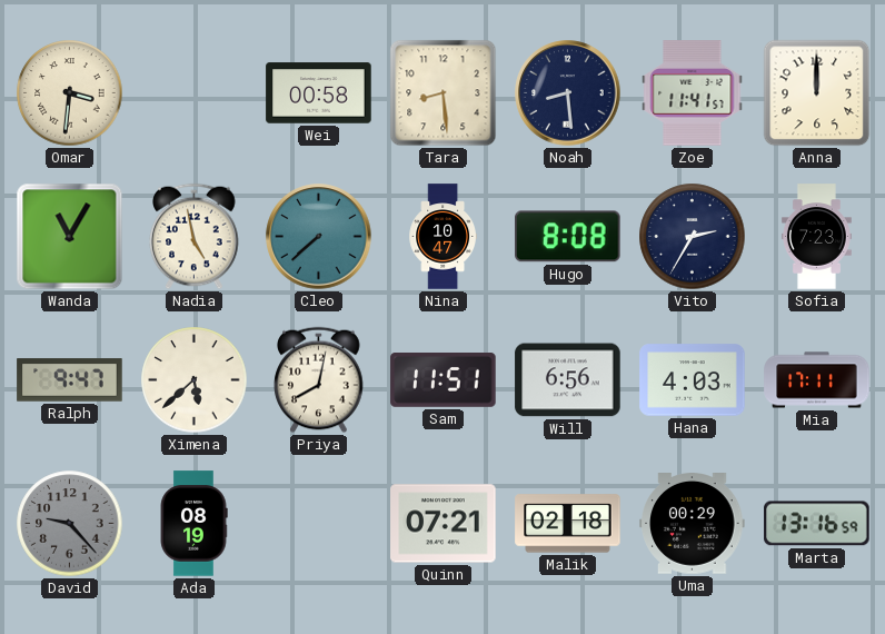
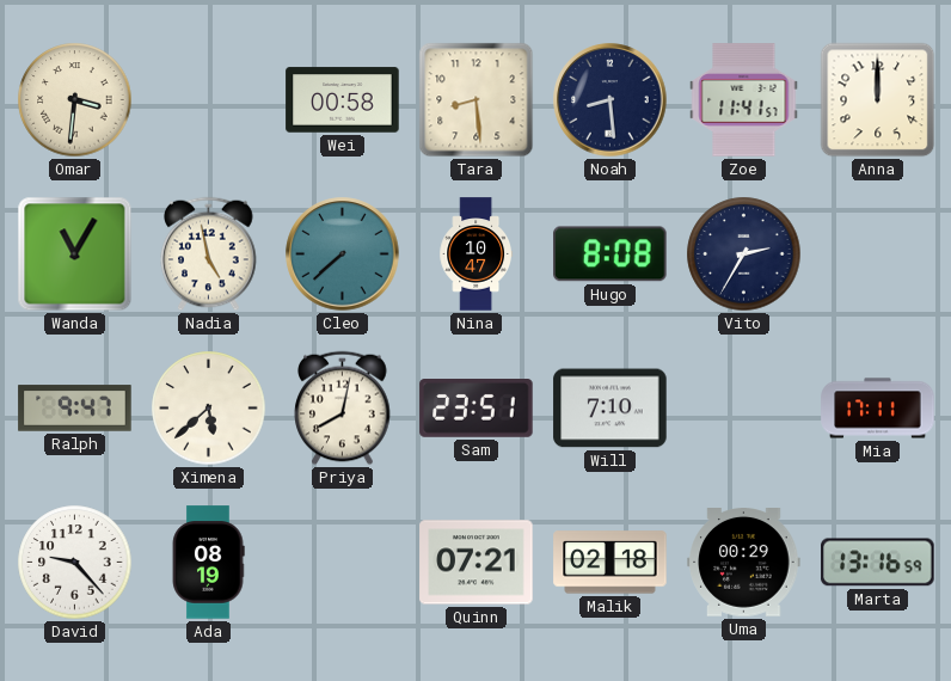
Sofia: 7:23 -> none
Sam: 11:51 -> 23:51
Will: 6:56 -> 7:10
Hana: 4:03 -> none
David dial: grey -> white
